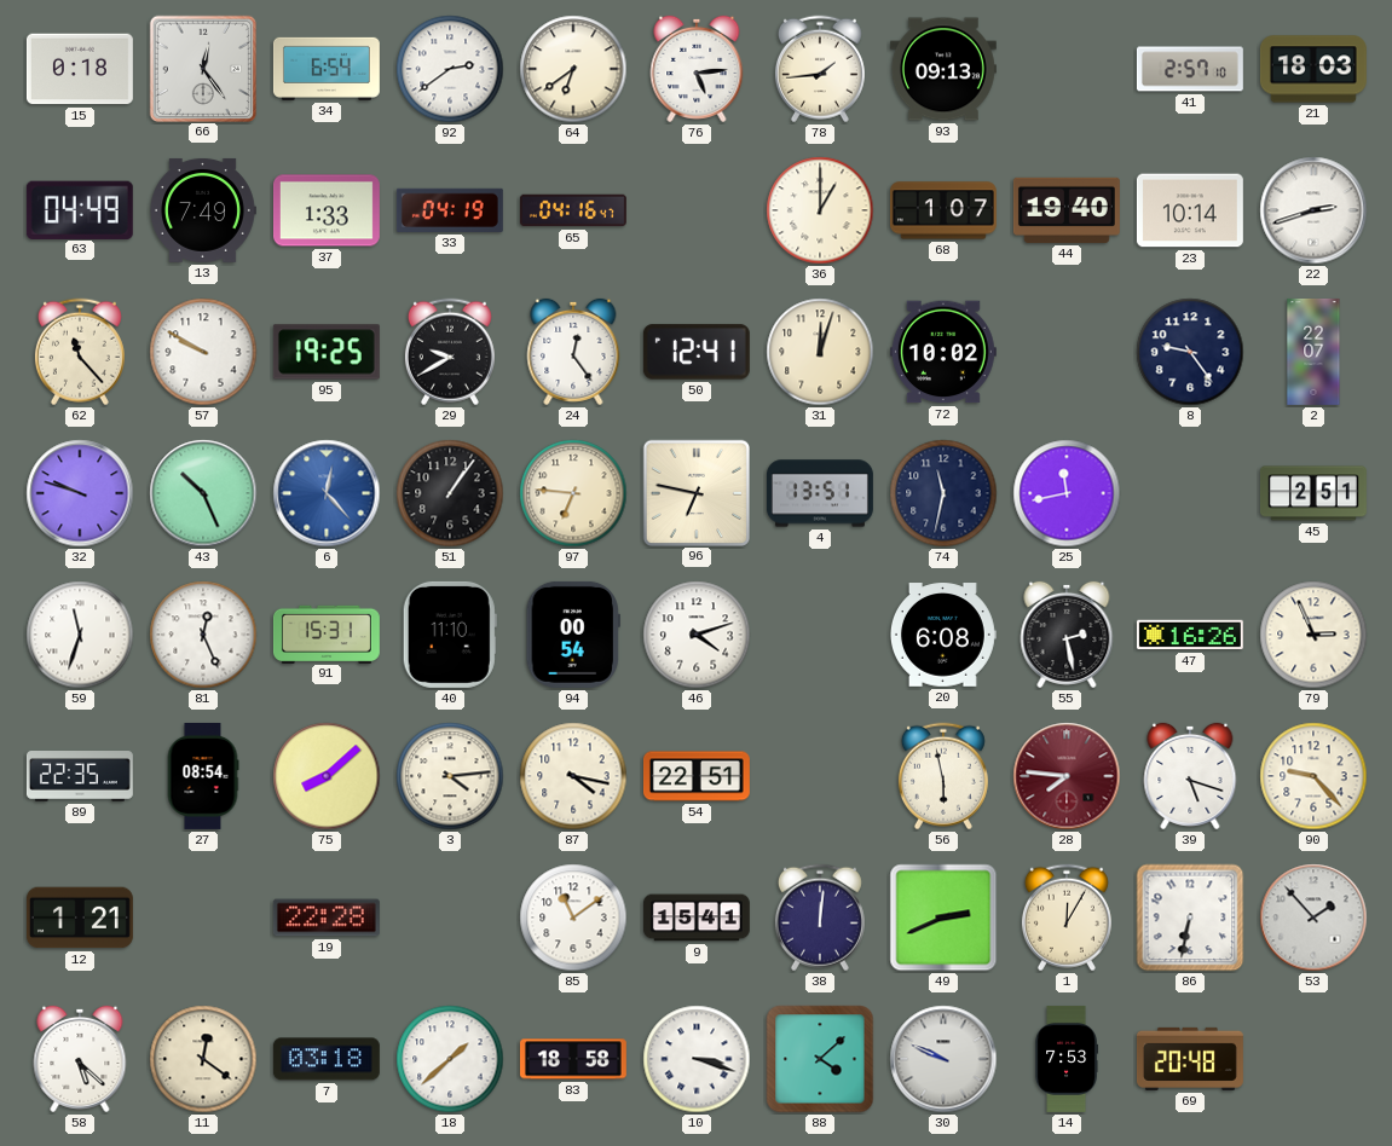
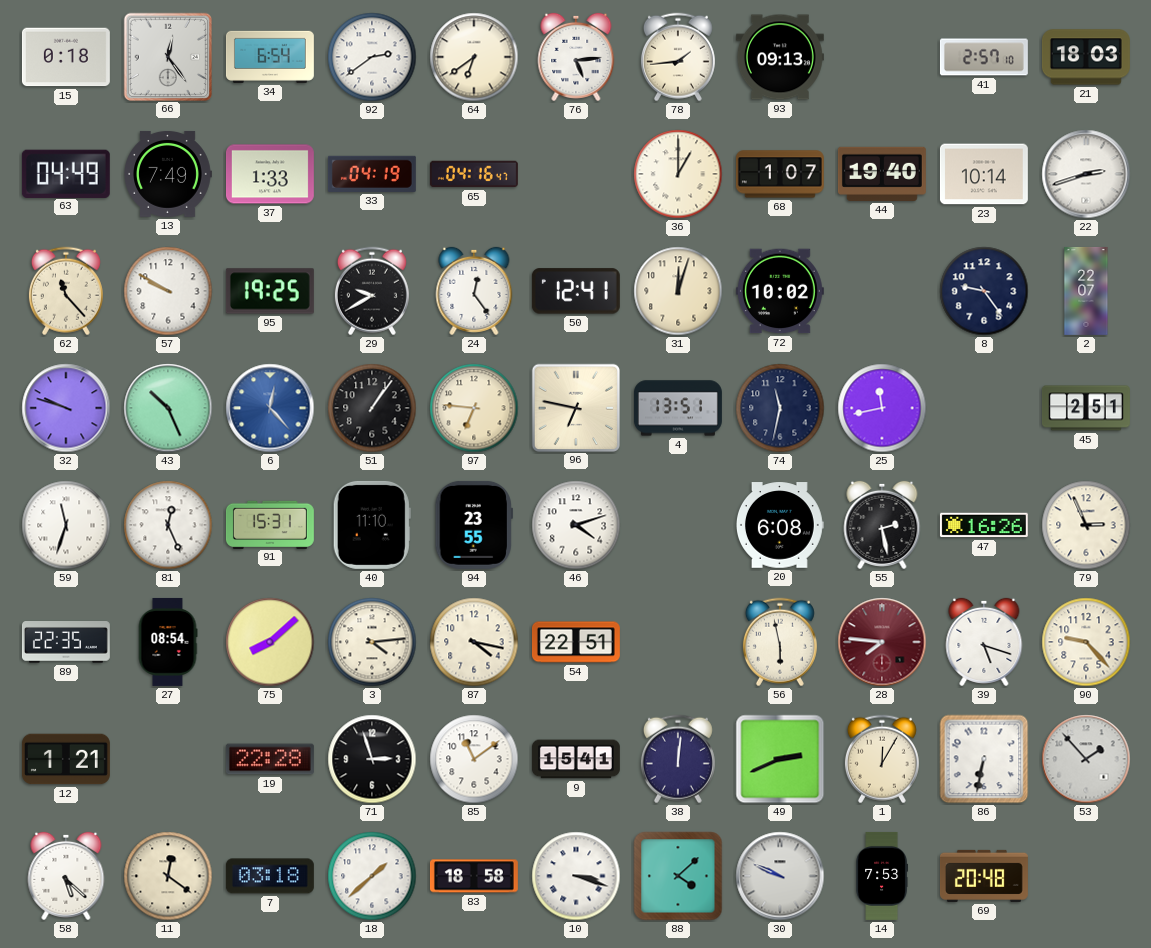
94: 00:54 -> 23:55
71: none -> 2:57
